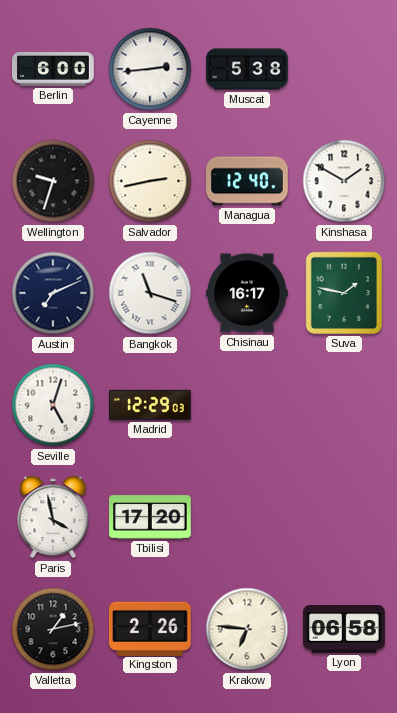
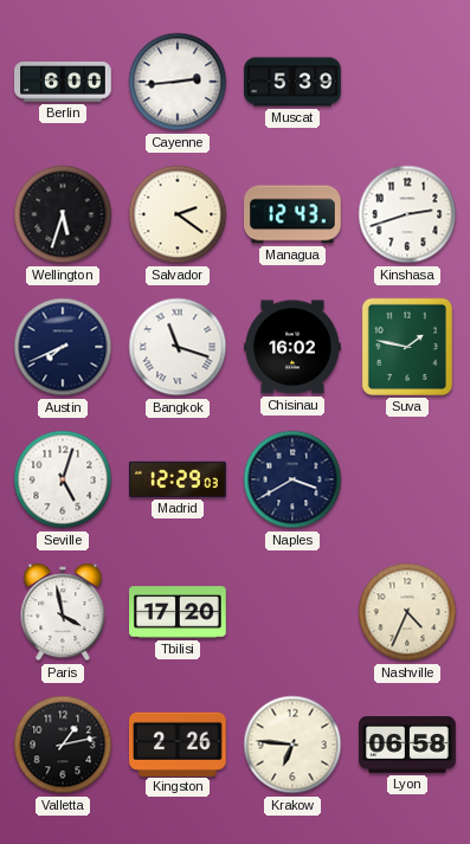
Muscat: 5:38 -> 5:39
Wellington: 9:33 -> 5:33
Salvador: 2:43 -> 2:21
Managua: 12:40 -> 12:43
Kinshasa: 1:50 -> 2:42
Austin: 7:11 -> 7:41
Chisinau: 16:17 -> 16:02
Naples: none -> 3:40
Nashville: none -> 4:34
